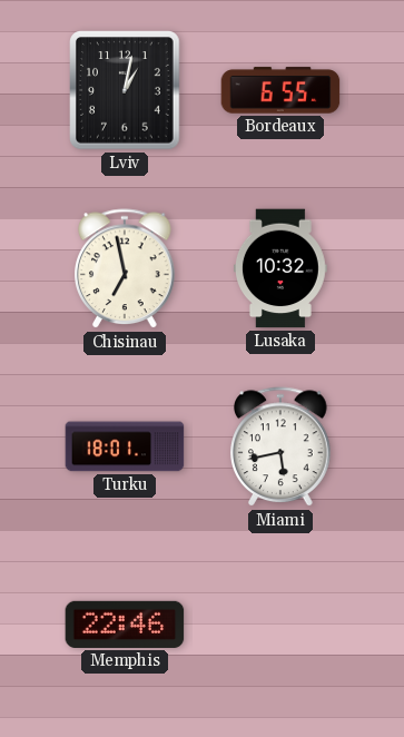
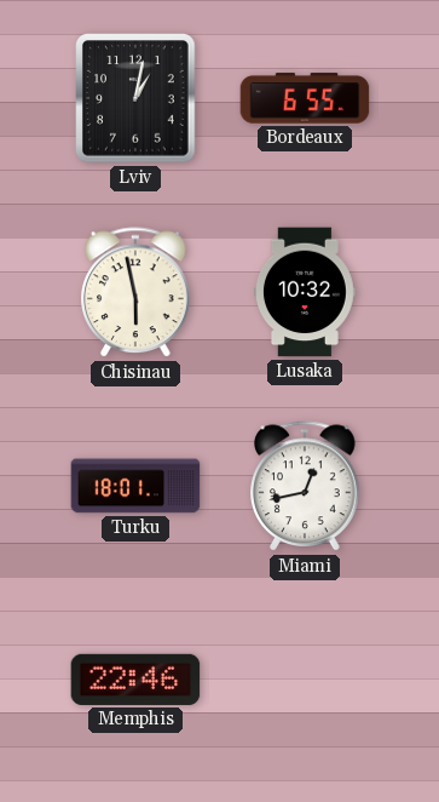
Chisinau: 6:58 -> 5:58
Miami: 5:43 -> 12:43
